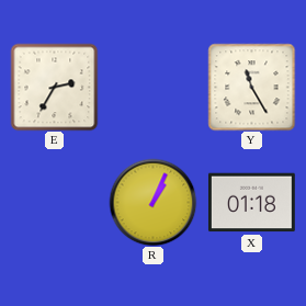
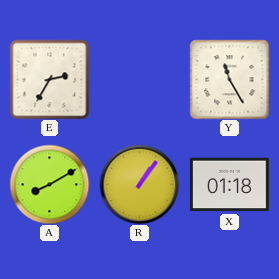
A: none -> 8:10
R: 1:04 -> 1:06
